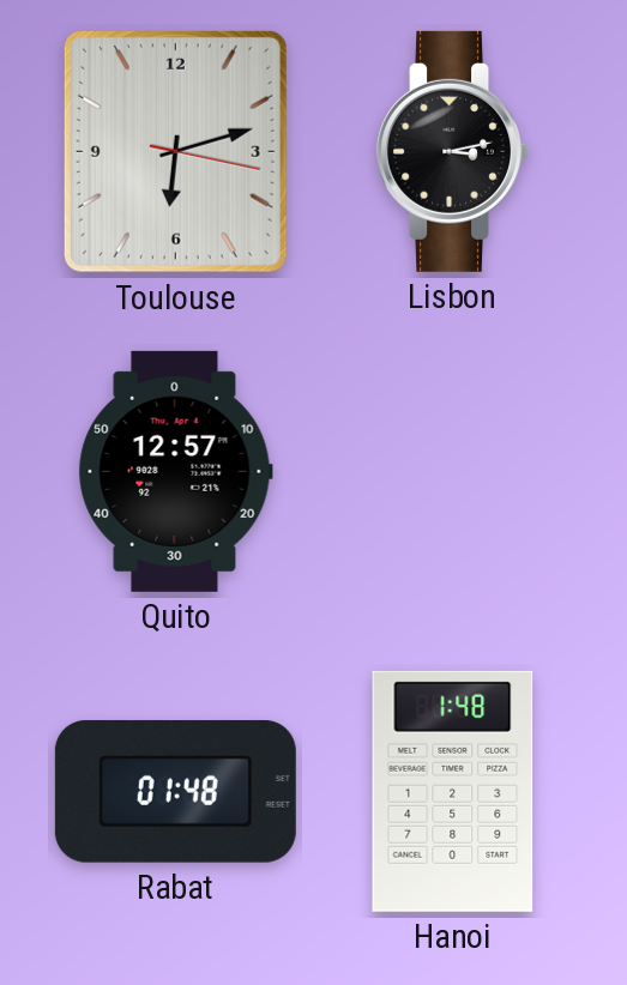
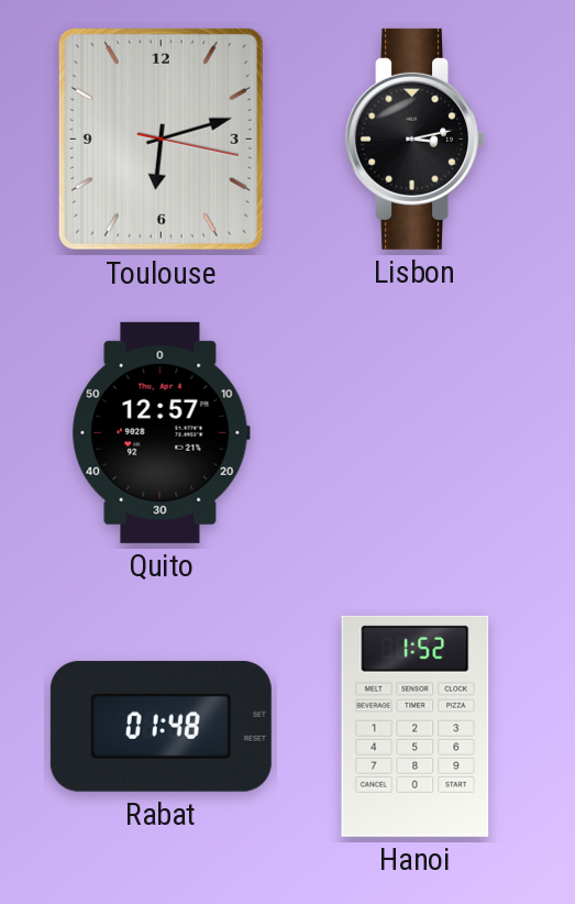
Hanoi: 1:48 -> 1:52
